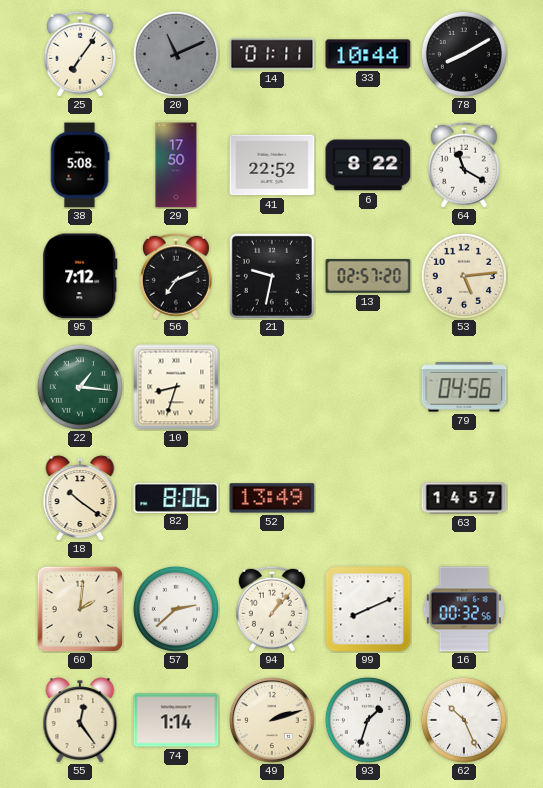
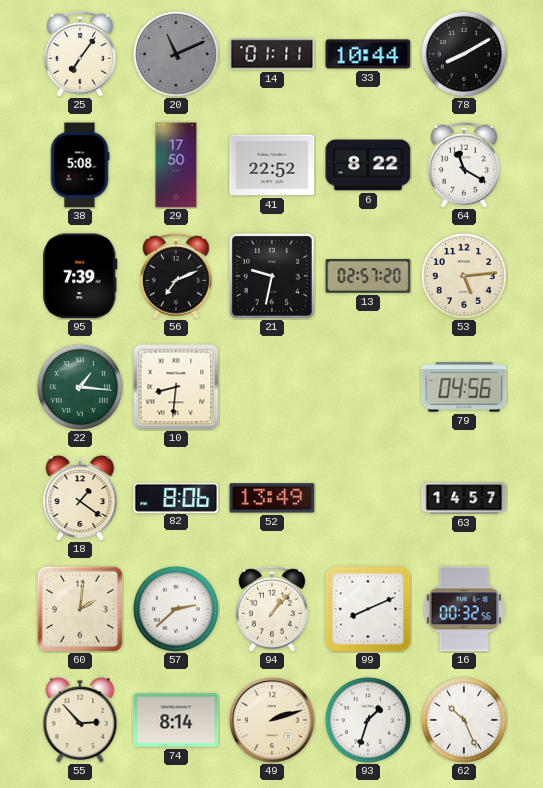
95: 7:12 -> 7:39
10: 8:33 -> 8:31
18: 10:21 -> 1:21
55: 12:24 -> 2:53
74: 1:14 -> 8:14
